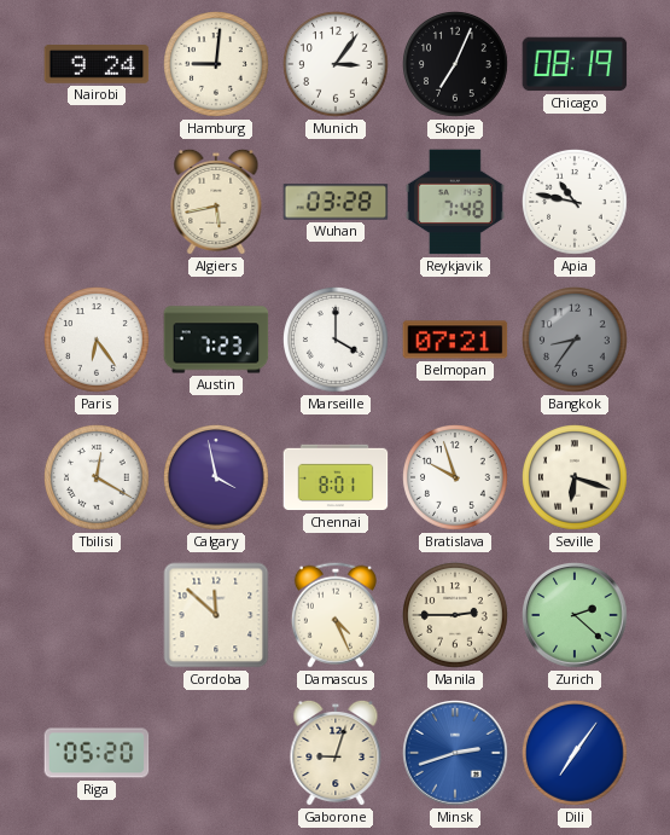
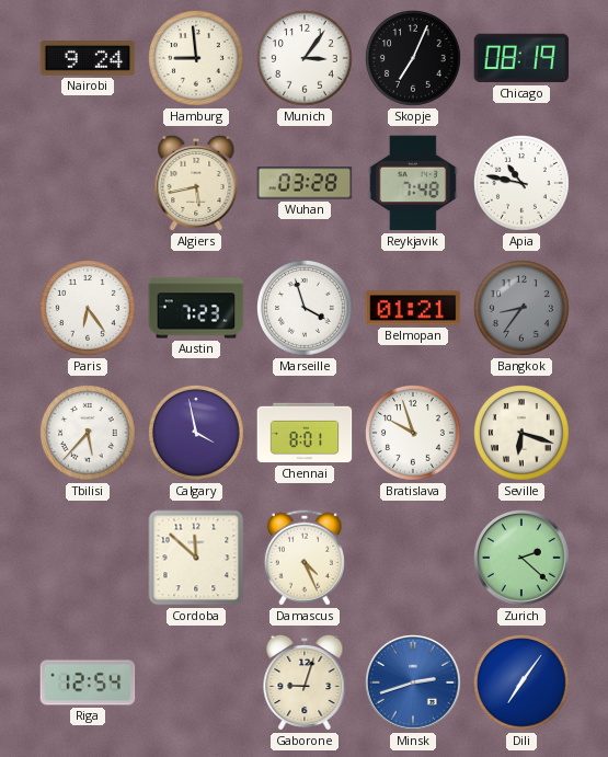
Hamburg: 9:01 -> 8:59
Marseille: 4:00 -> 3:57
Belmopan: 07:21 -> 01:21
Tbilisi: 12:20 -> 5:37
Manila: 2:45 -> none
Riga: 05:20 -> 12:54
